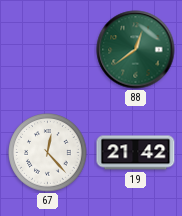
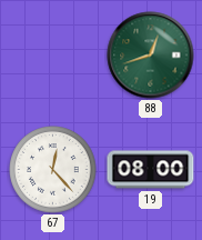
88: 12:39 -> 12:42
19: 21:42 -> 08:00
